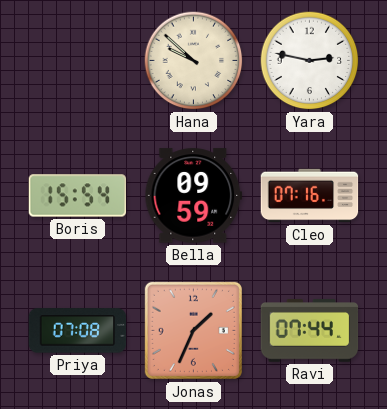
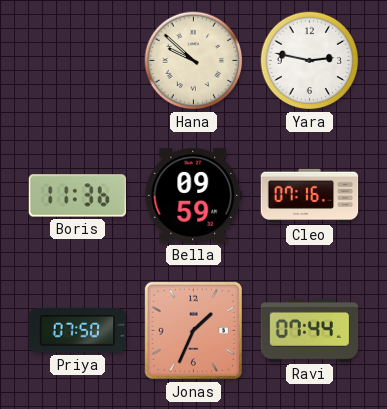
Boris: 15:54 -> 11:36
Priya: 07:08 -> 07:50
